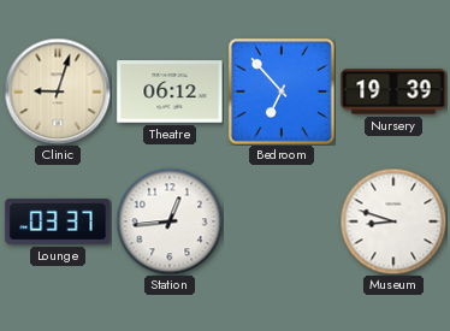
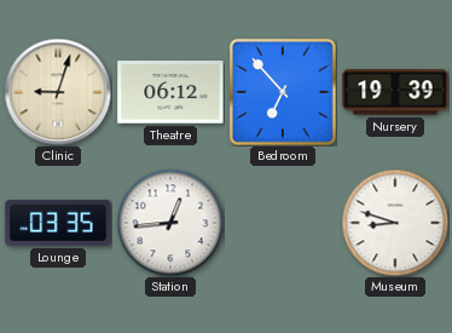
Lounge: 03:37 -> 03:35
